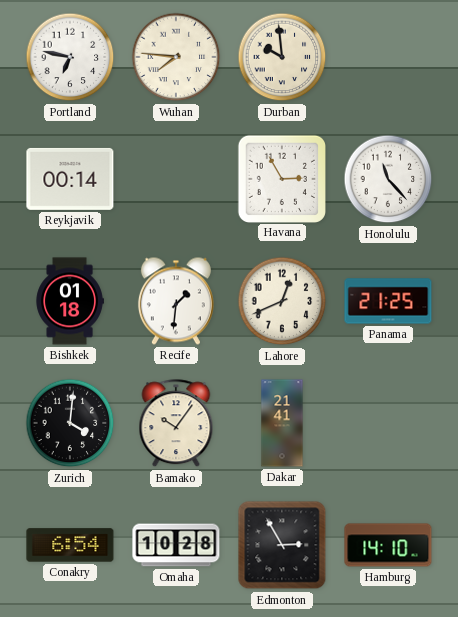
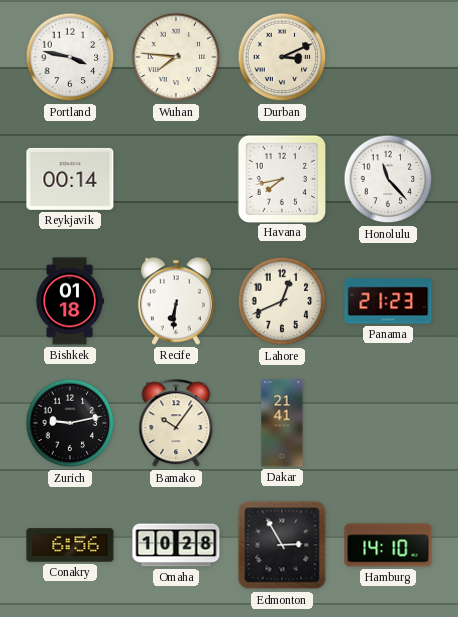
Portland: 6:47 -> 3:47
Durban: 9:59 -> 3:11
Havana: 2:55 -> 7:43
Recife: 1:31 -> 6:31
Panama: 21:25 -> 21:23
Zurich: 4:01 -> 9:13
Conakry: 6:54 -> 6:56
